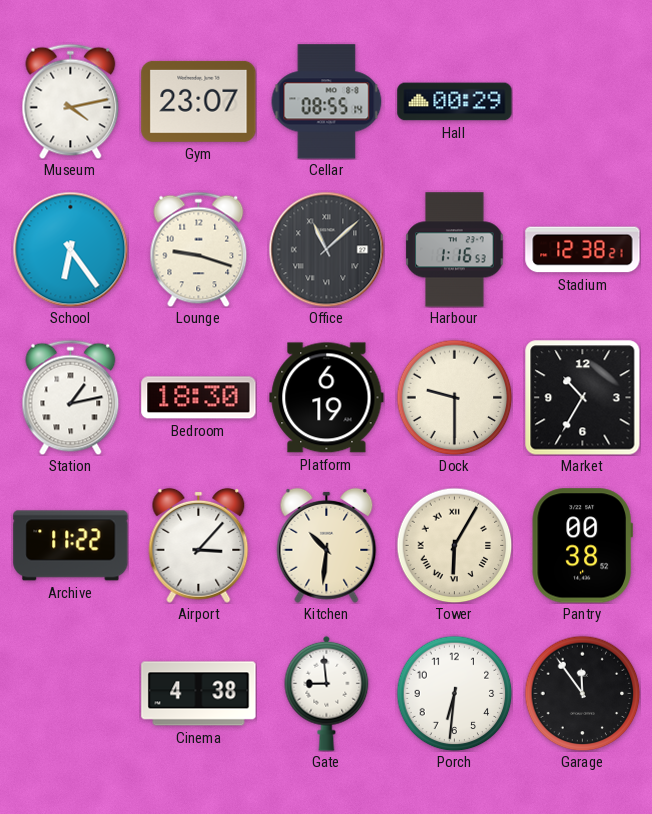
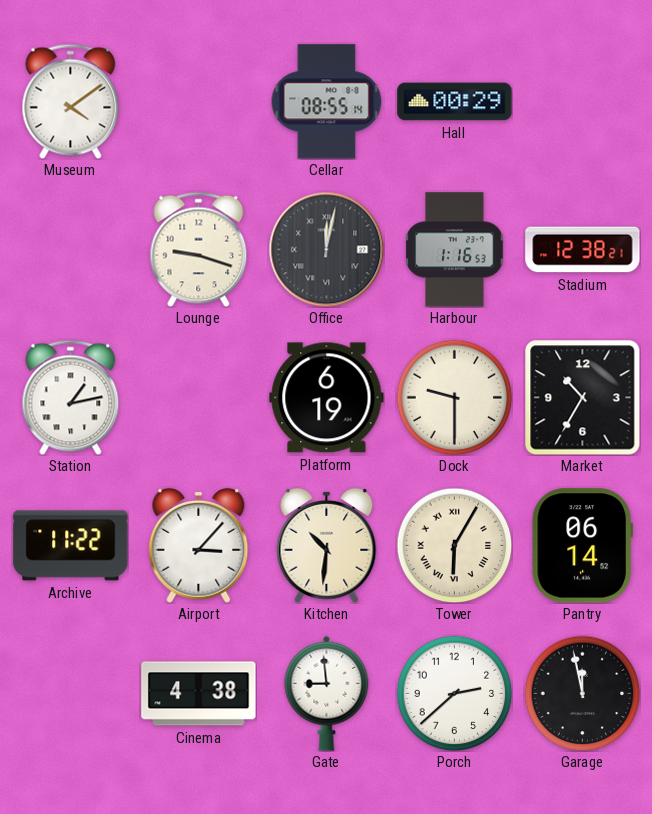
Museum: 4:13 -> 4:09
Gym: 23:07 -> none
School: 6:24 -> none
Office: 11:08 -> 12:02
Bedroom: 18:30 -> none
Pantry: 00:38 -> 06:14
Porch: 6:31 -> 2:38
Garage: 11:54 -> 11:58
